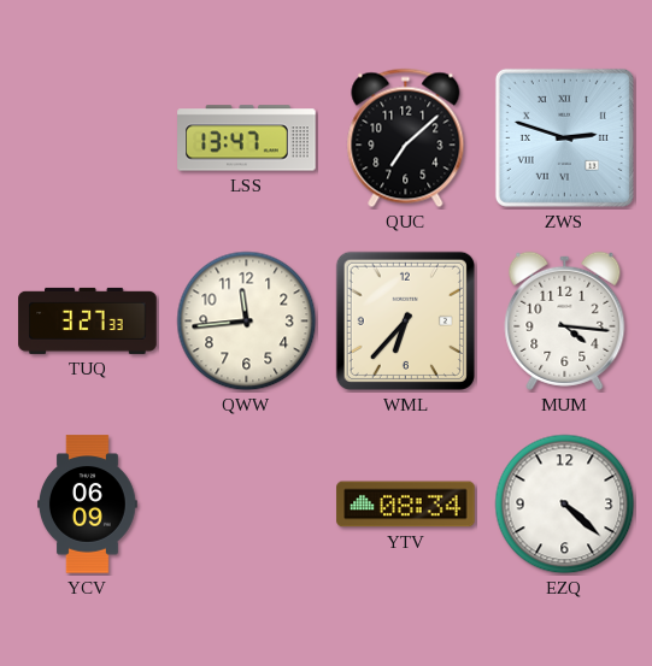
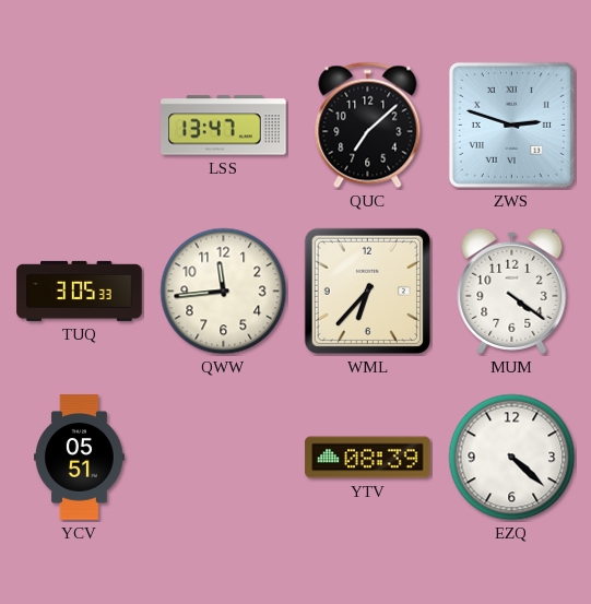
TUQ: 3:27 -> 3:05
MUM: 4:16 -> 4:21
YCV: 06:09 -> 05:51
YTV: 08:34 -> 08:39
